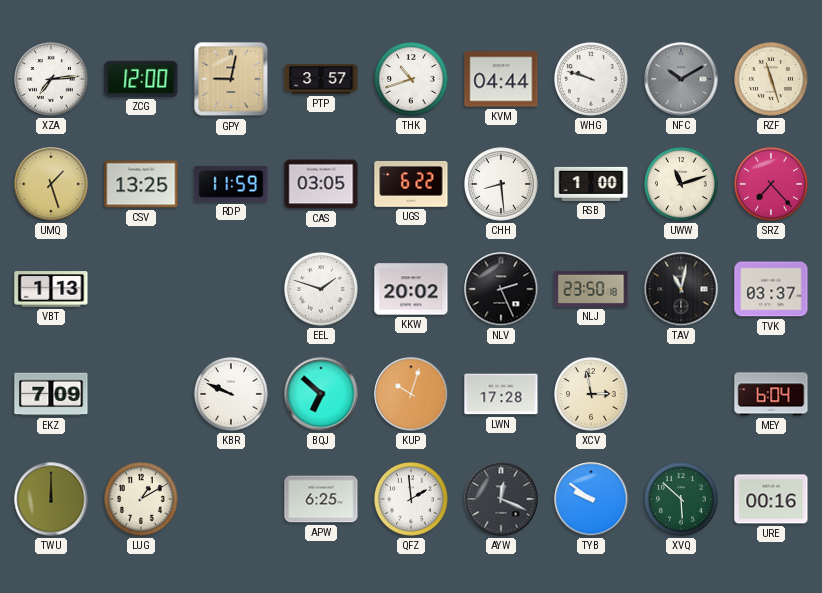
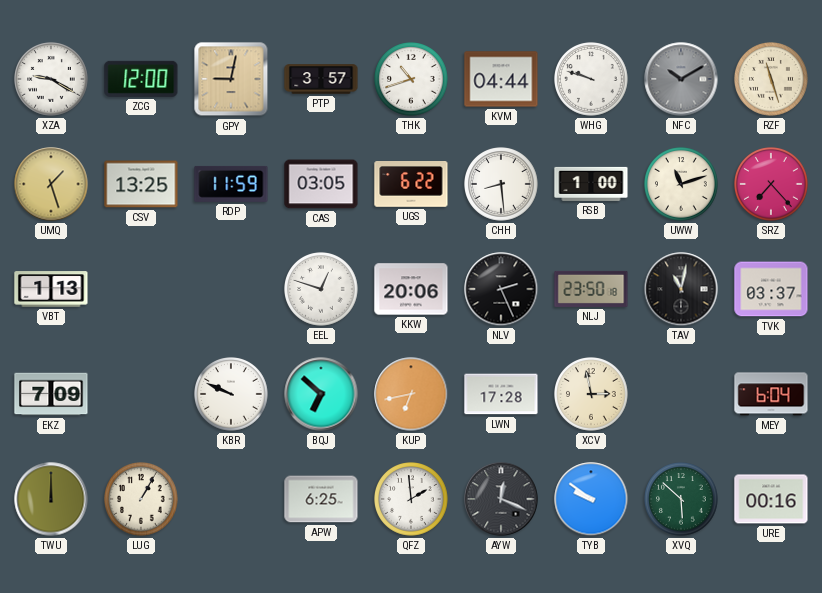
XZA: 7:14 -> 9:20
EEL: 1:48 -> 12:48
KKW: 20:02 -> 20:06
KUP: 10:03 -> 6:43
LUG: 1:10 -> 1:05
